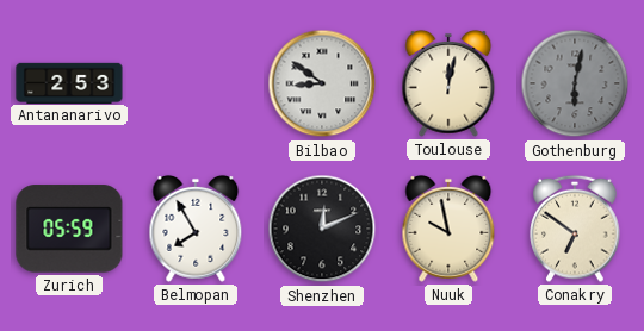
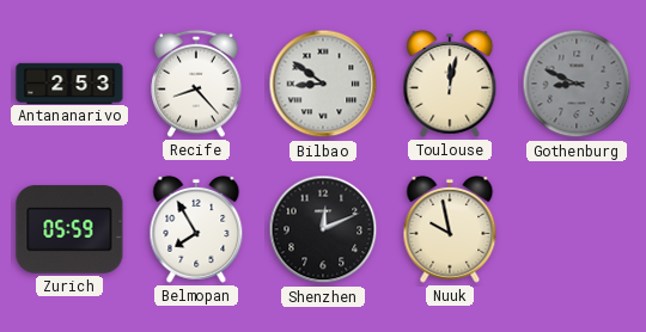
Recife: none -> 8:23
Gothenburg: 6:02 -> 8:49
Conakry: 6:51 -> none
